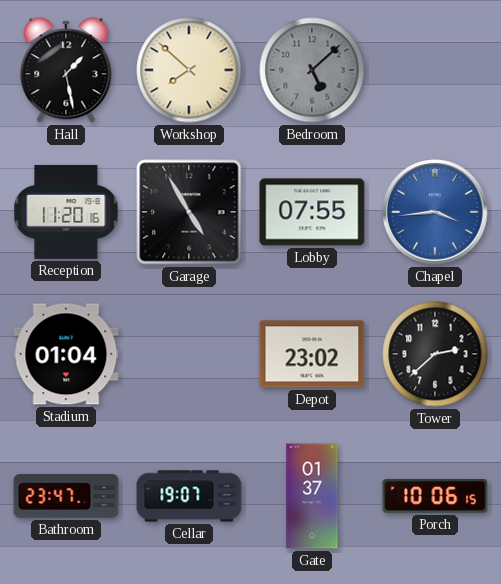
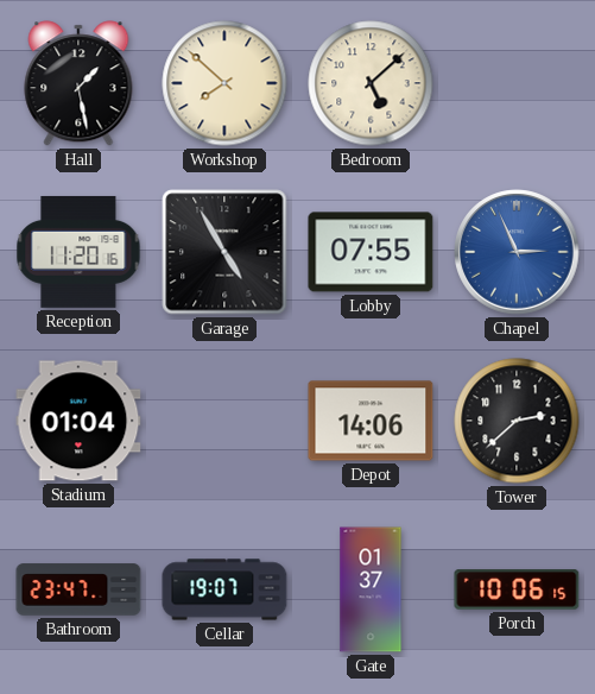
Bedroom dial: grey -> cream
Chapel: 3:44 -> 2:56
Depot: 23:02 -> 14:06
